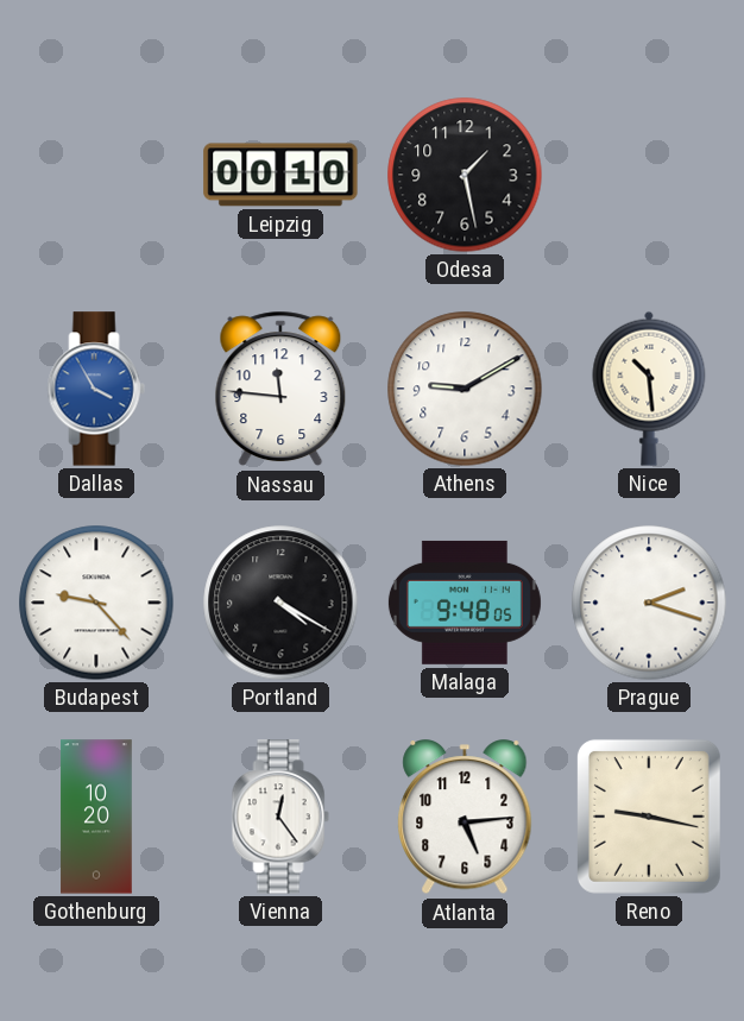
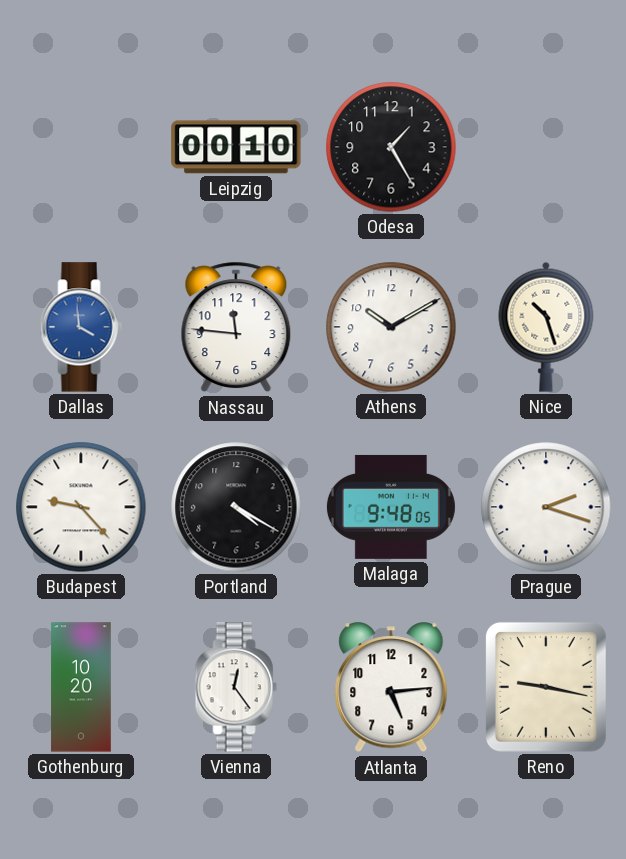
Odesa: 1:28 -> 1:25
Dallas: 3:55 -> 3:59
Athens: 9:10 -> 10:10
Nice: 10:29 -> 10:27
